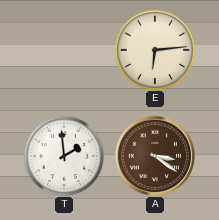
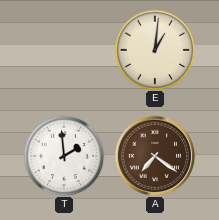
E: 6:14 -> 1:01
A: 3:21 -> 7:21
